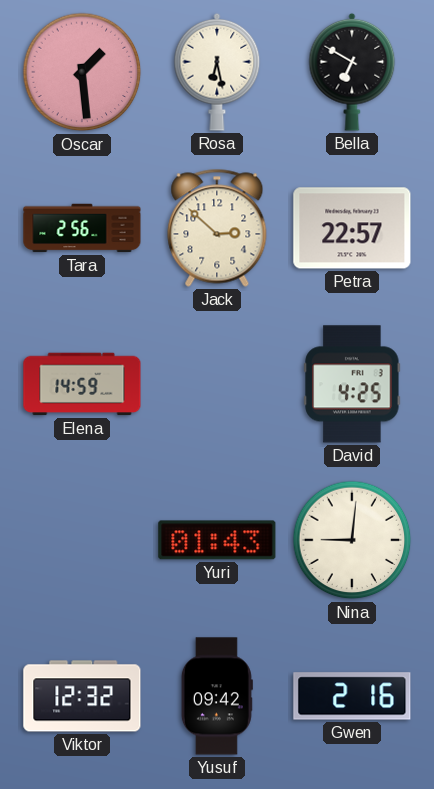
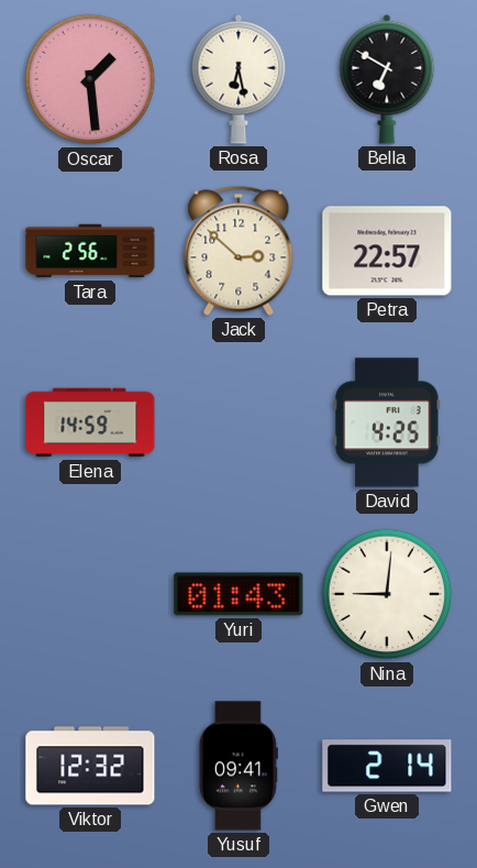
Yusuf: 09:42 -> 09:41
Gwen: 2:16 -> 2:14
